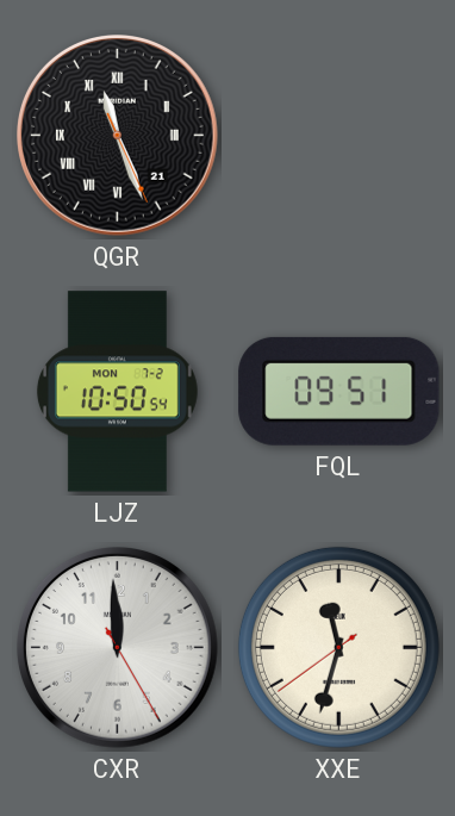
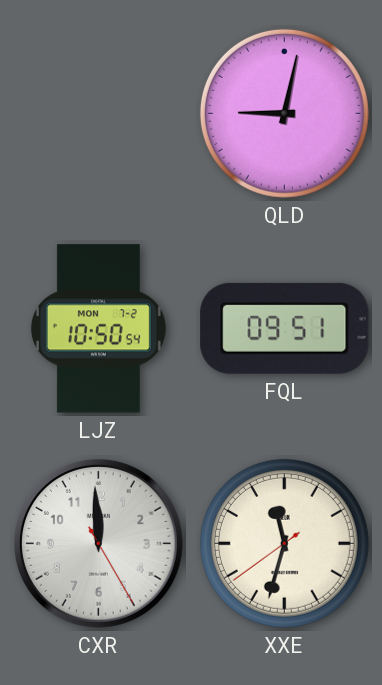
QGR: 11:26 -> none
QLD: none -> 9:02
